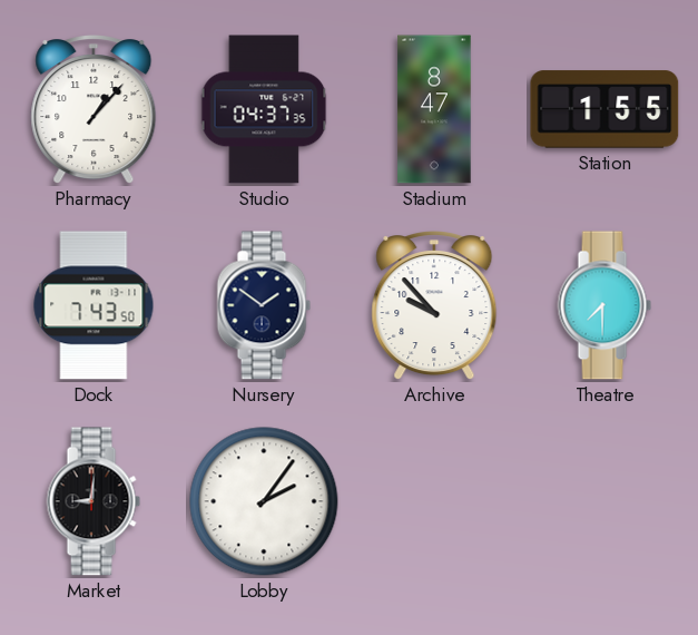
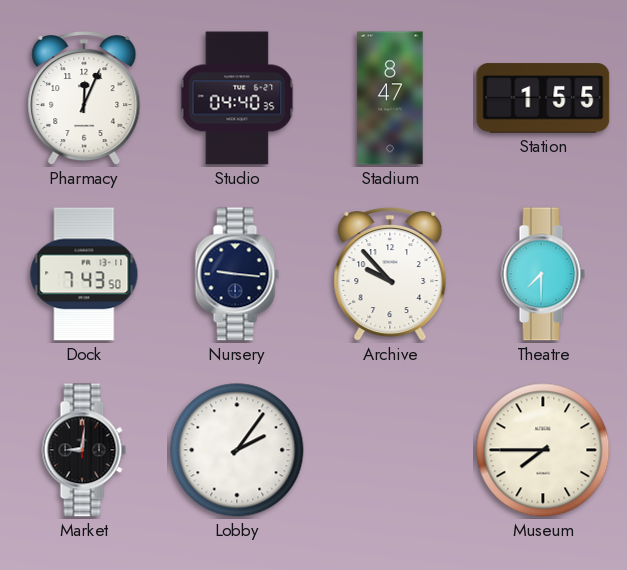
Pharmacy: 1:07 -> 12:04
Studio: 04:37 -> 04:40
Nursery: 1:51 -> 9:16
Museum: none -> 7:45
